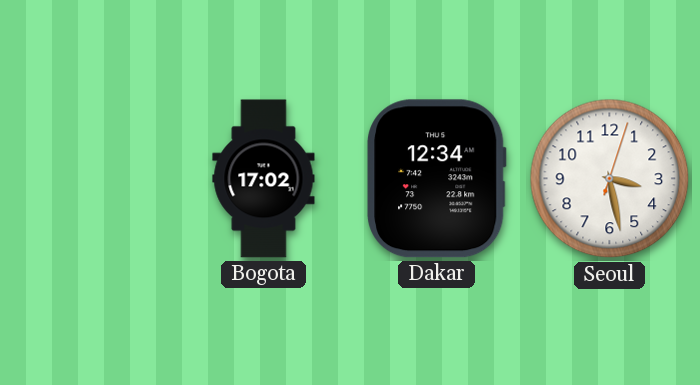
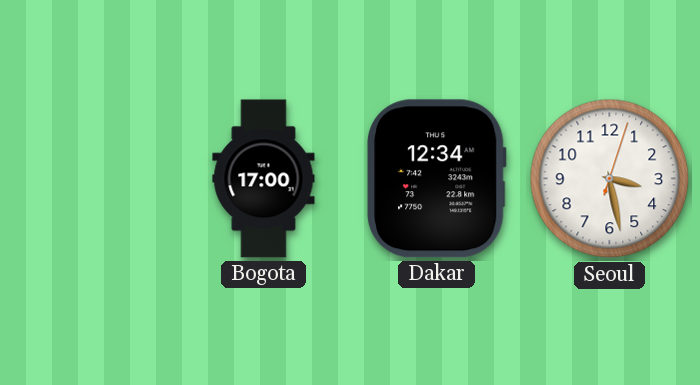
Bogota: 17:02 -> 17:00
